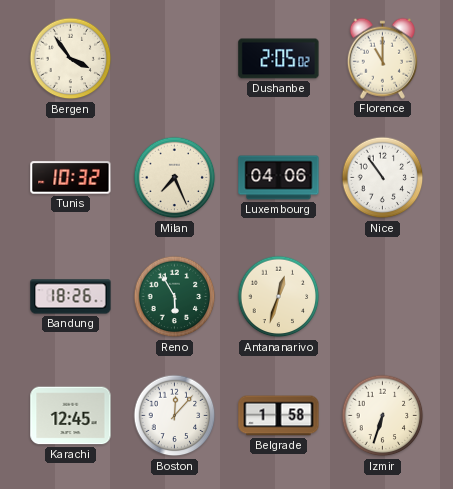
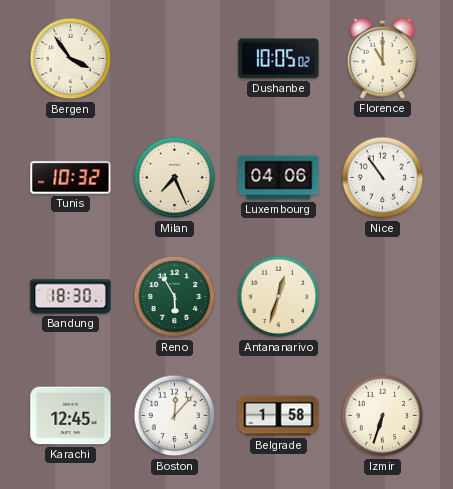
Dushanbe: 2:05 -> 10:05
Bandung: 18:26 -> 18:30
